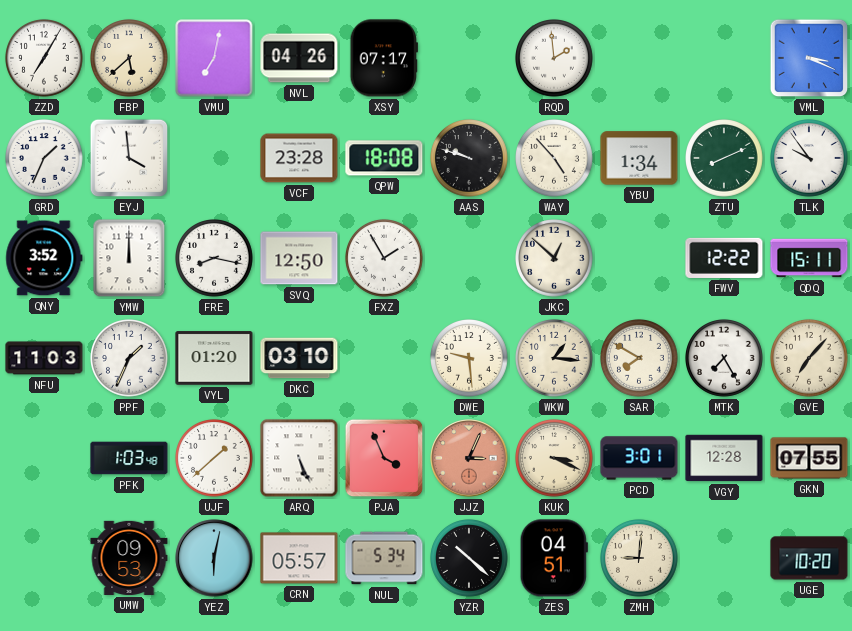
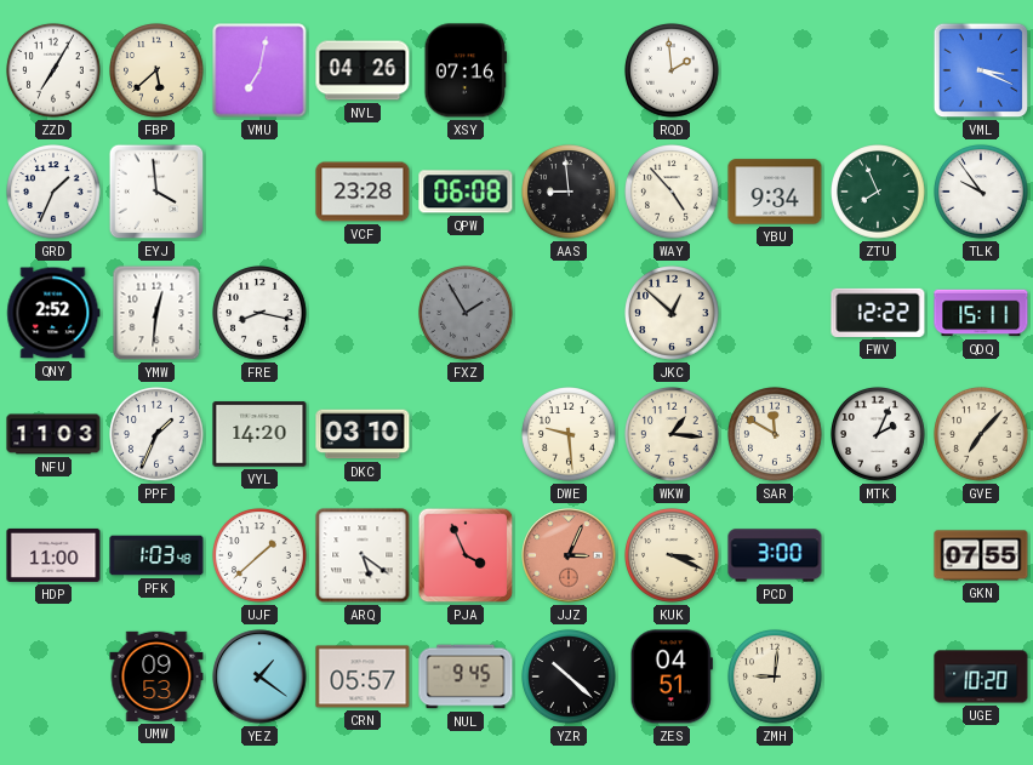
XSY: 07:17 -> 07:16
QPW: 18:08 -> 06:08
AAS: 9:48 -> 8:59
YBU: 1:34 -> 9:34
ZTU: 8:11 -> 7:56
QNY: 3:52 -> 2:52
YMW: 12:00 -> 12:31
SVQ: 12:50 -> none
FXZ dial: white -> grey
VYL: 01:20 -> 14:20
SAR: 7:50 -> 11:50
MTK: 7:25 -> 2:04
HDP: none -> 11:00
ARQ: 5:26 -> 5:21
PCD: 3:01 -> 3:00
VGY: 12:28 -> none
YEZ: 6:02 -> 1:21
NUL: 5:34 -> 9:45
